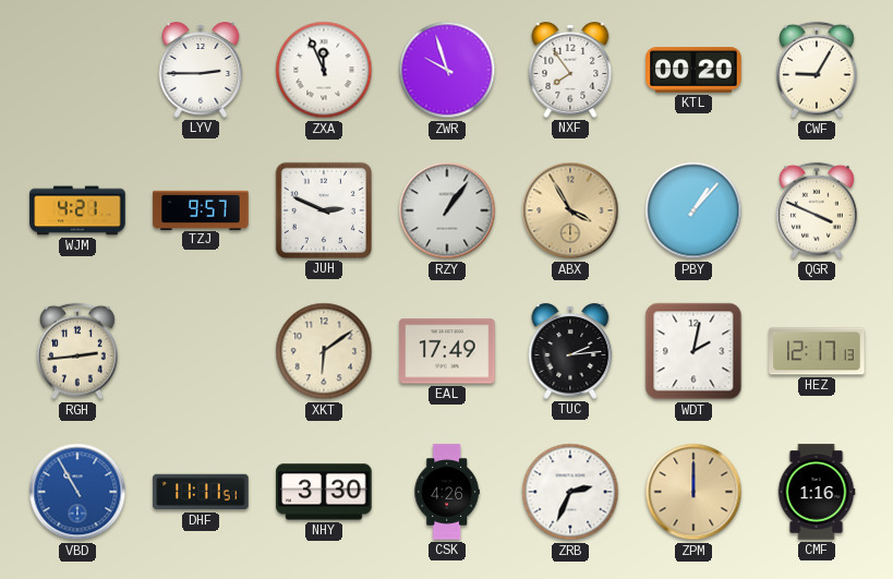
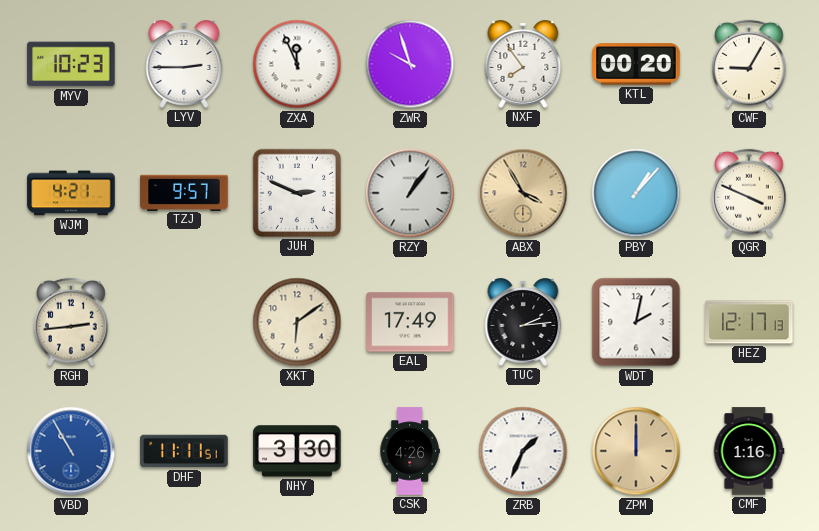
MYV: none -> 10:23
ZRB: 2:34 -> 1:34
